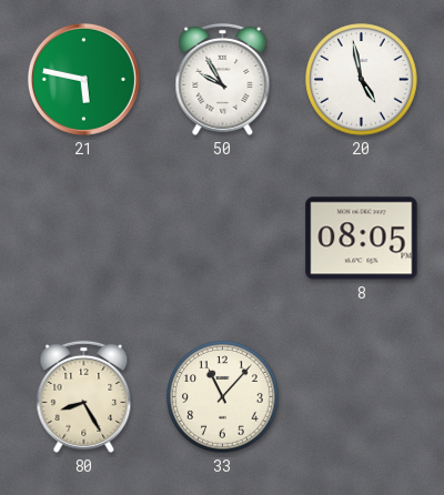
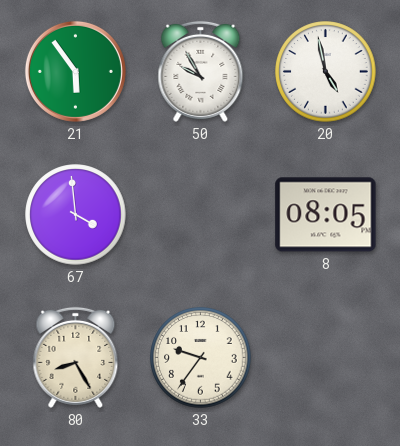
21: 5:47 -> 5:54
67: none -> 3:59
33: 11:07 -> 9:36
